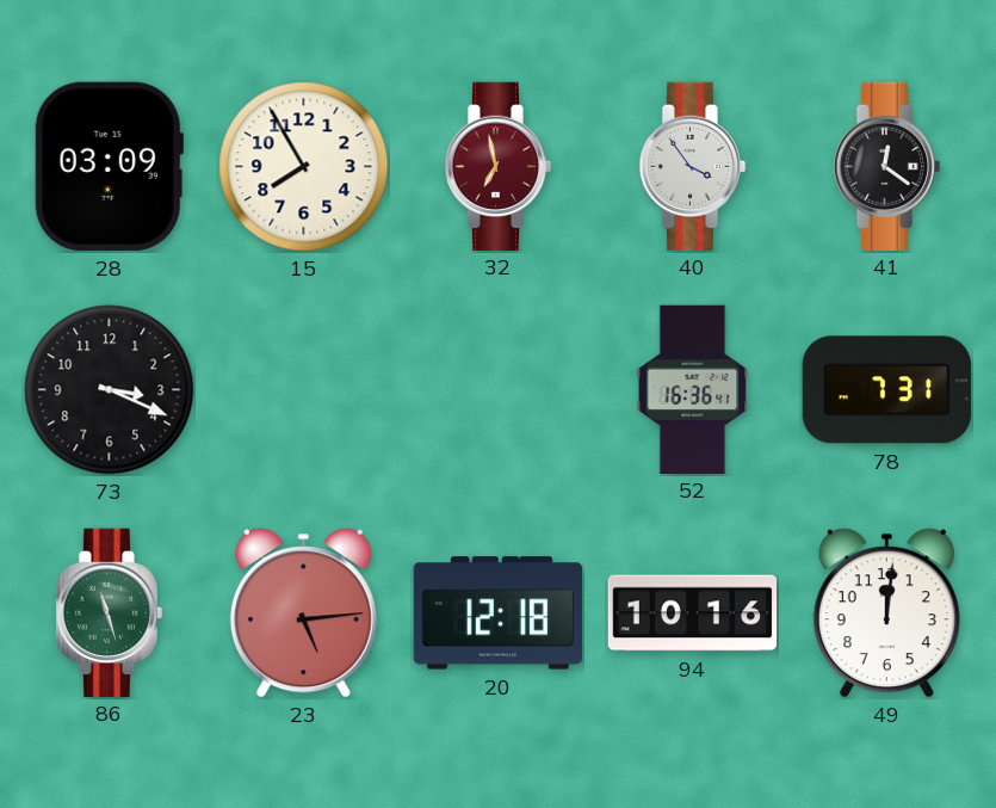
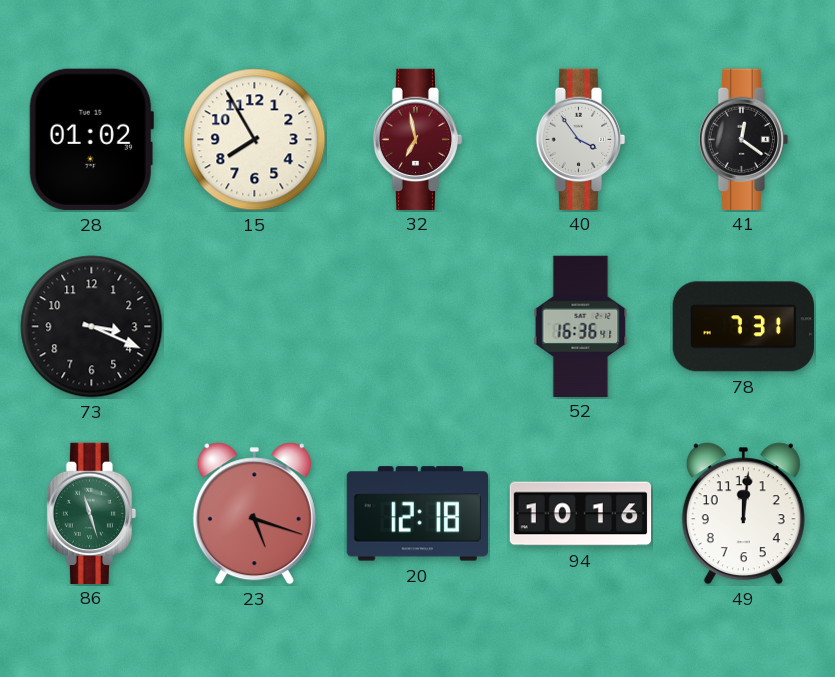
28: 03:09 -> 01:02
23: 5:14 -> 5:18
